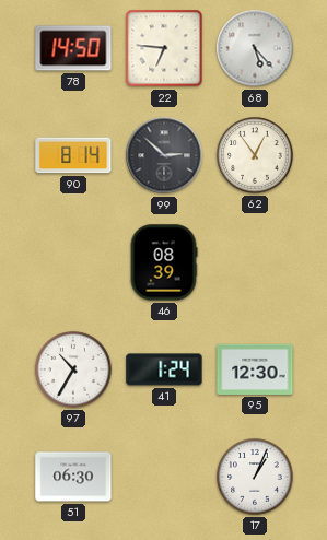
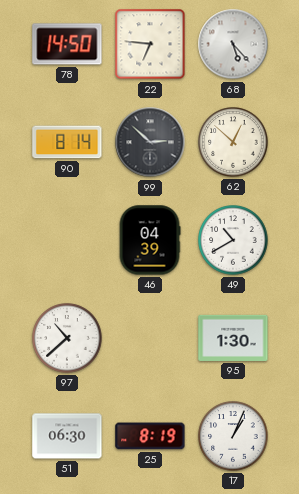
62: 12:54 -> 12:52
46: 08:39 -> 04:39
49: none -> 10:40
97: 10:35 -> 10:38
41: 1:24 -> none
95: 12:30 -> 1:30
25: none -> 8:19
